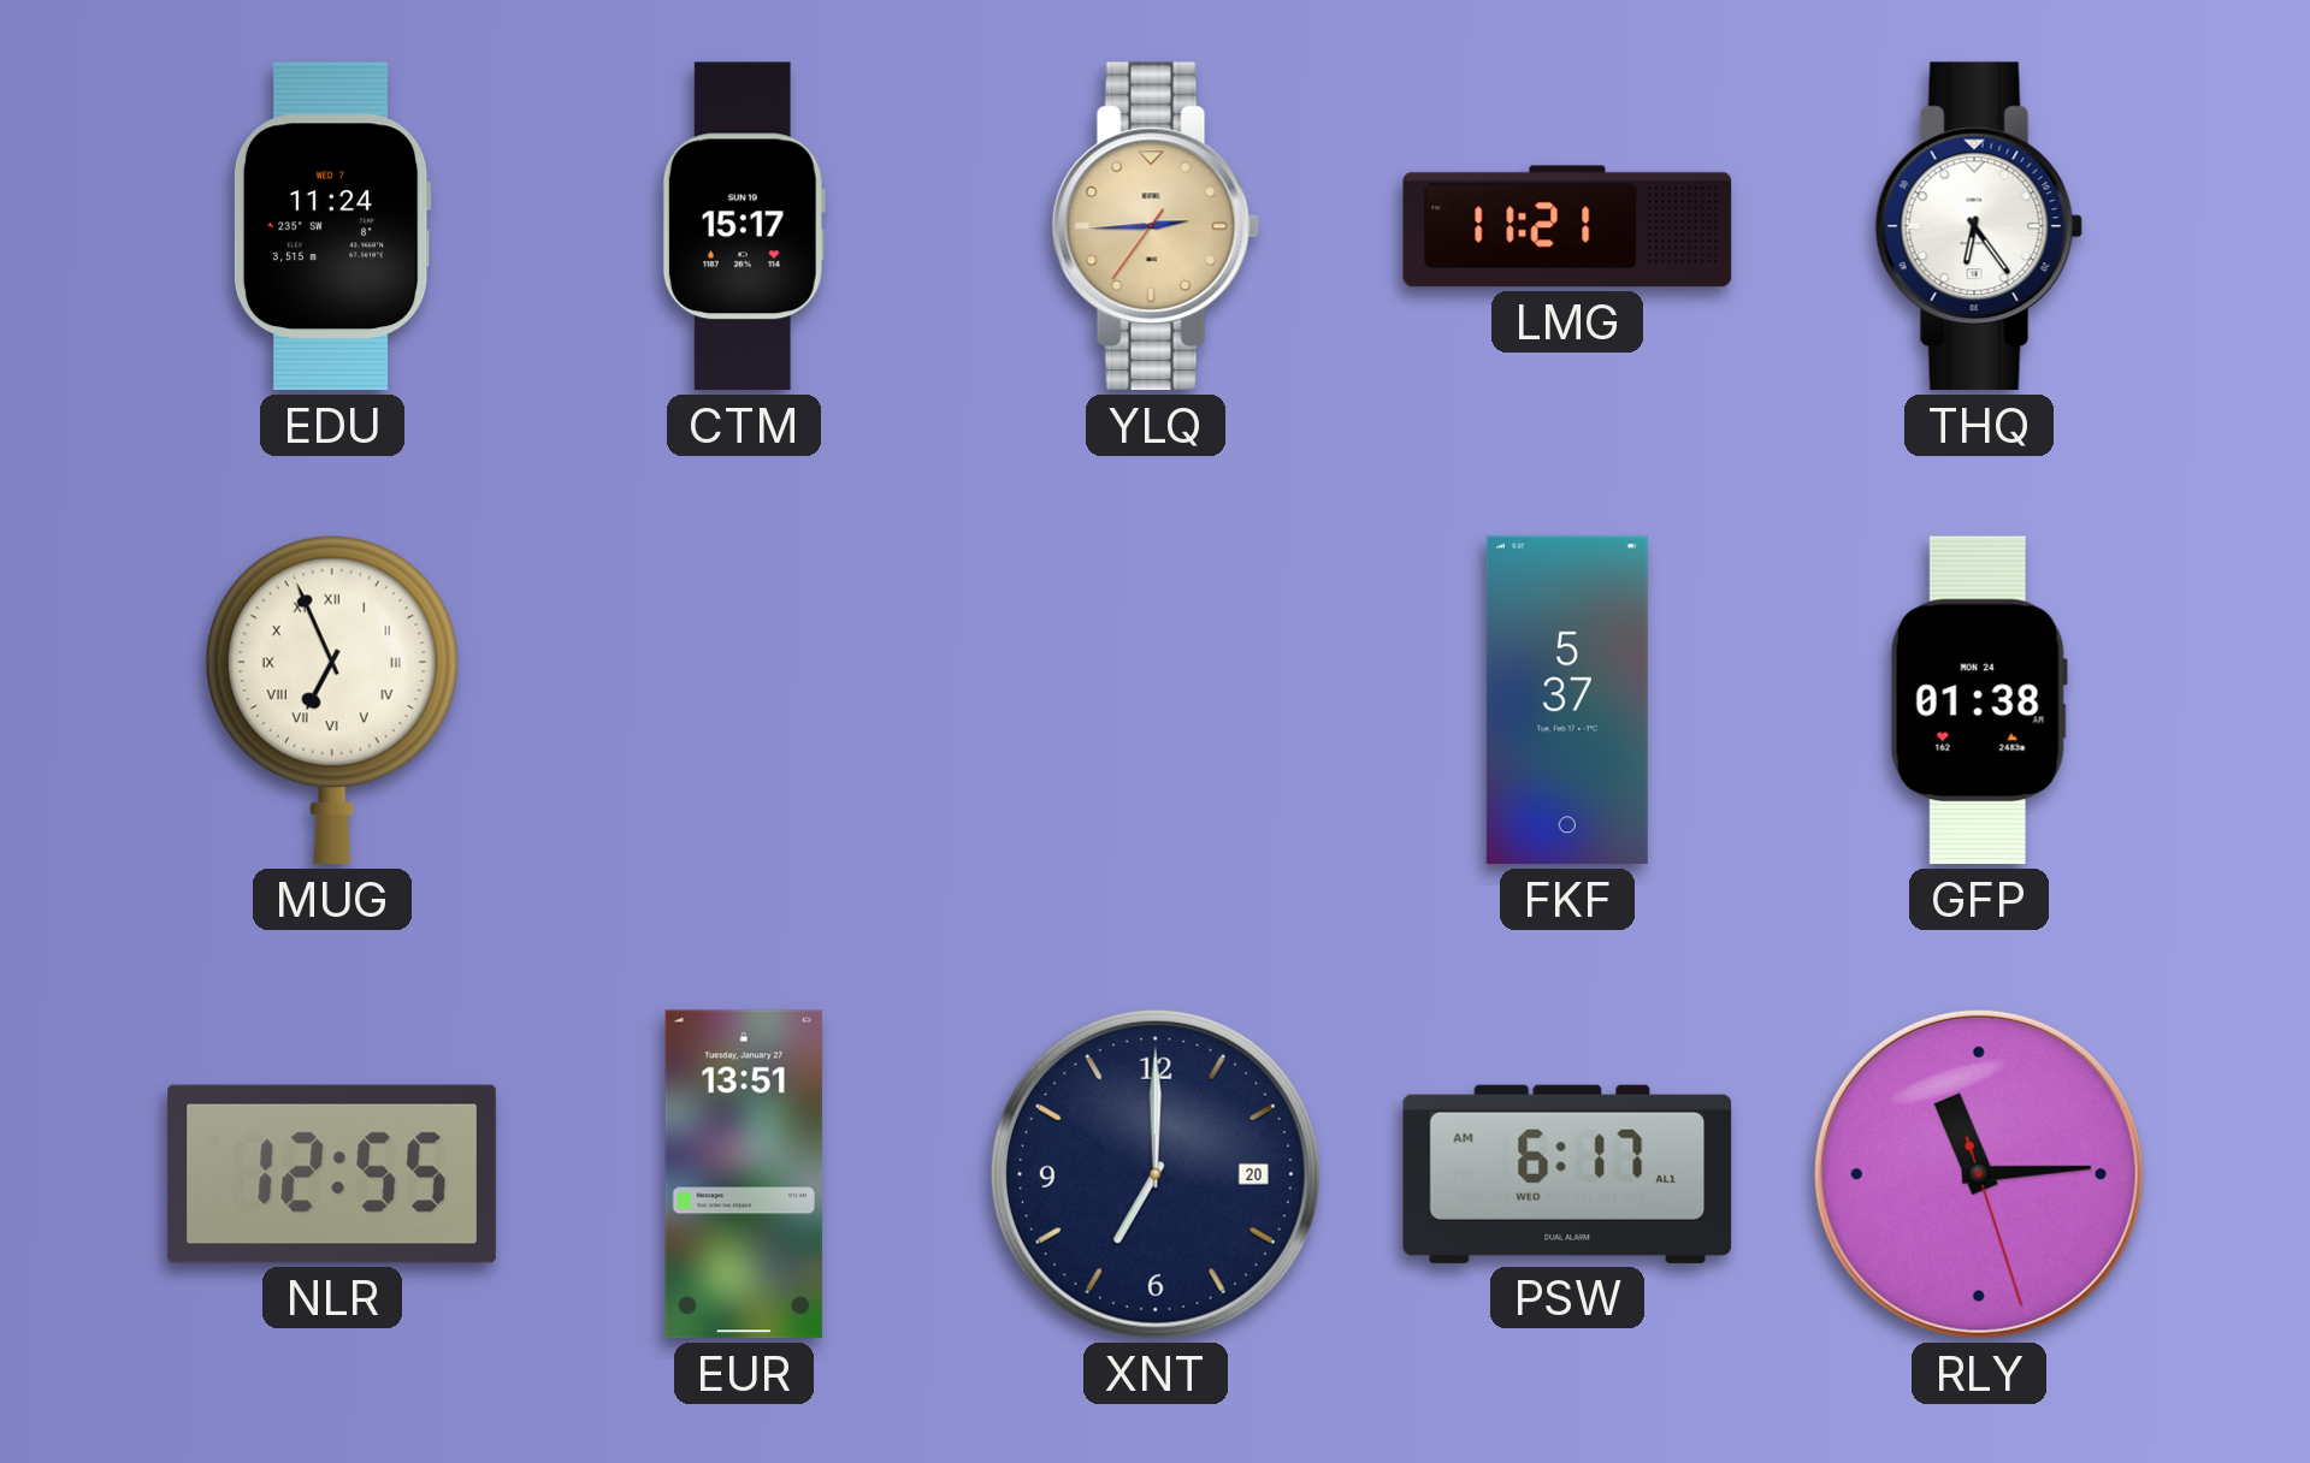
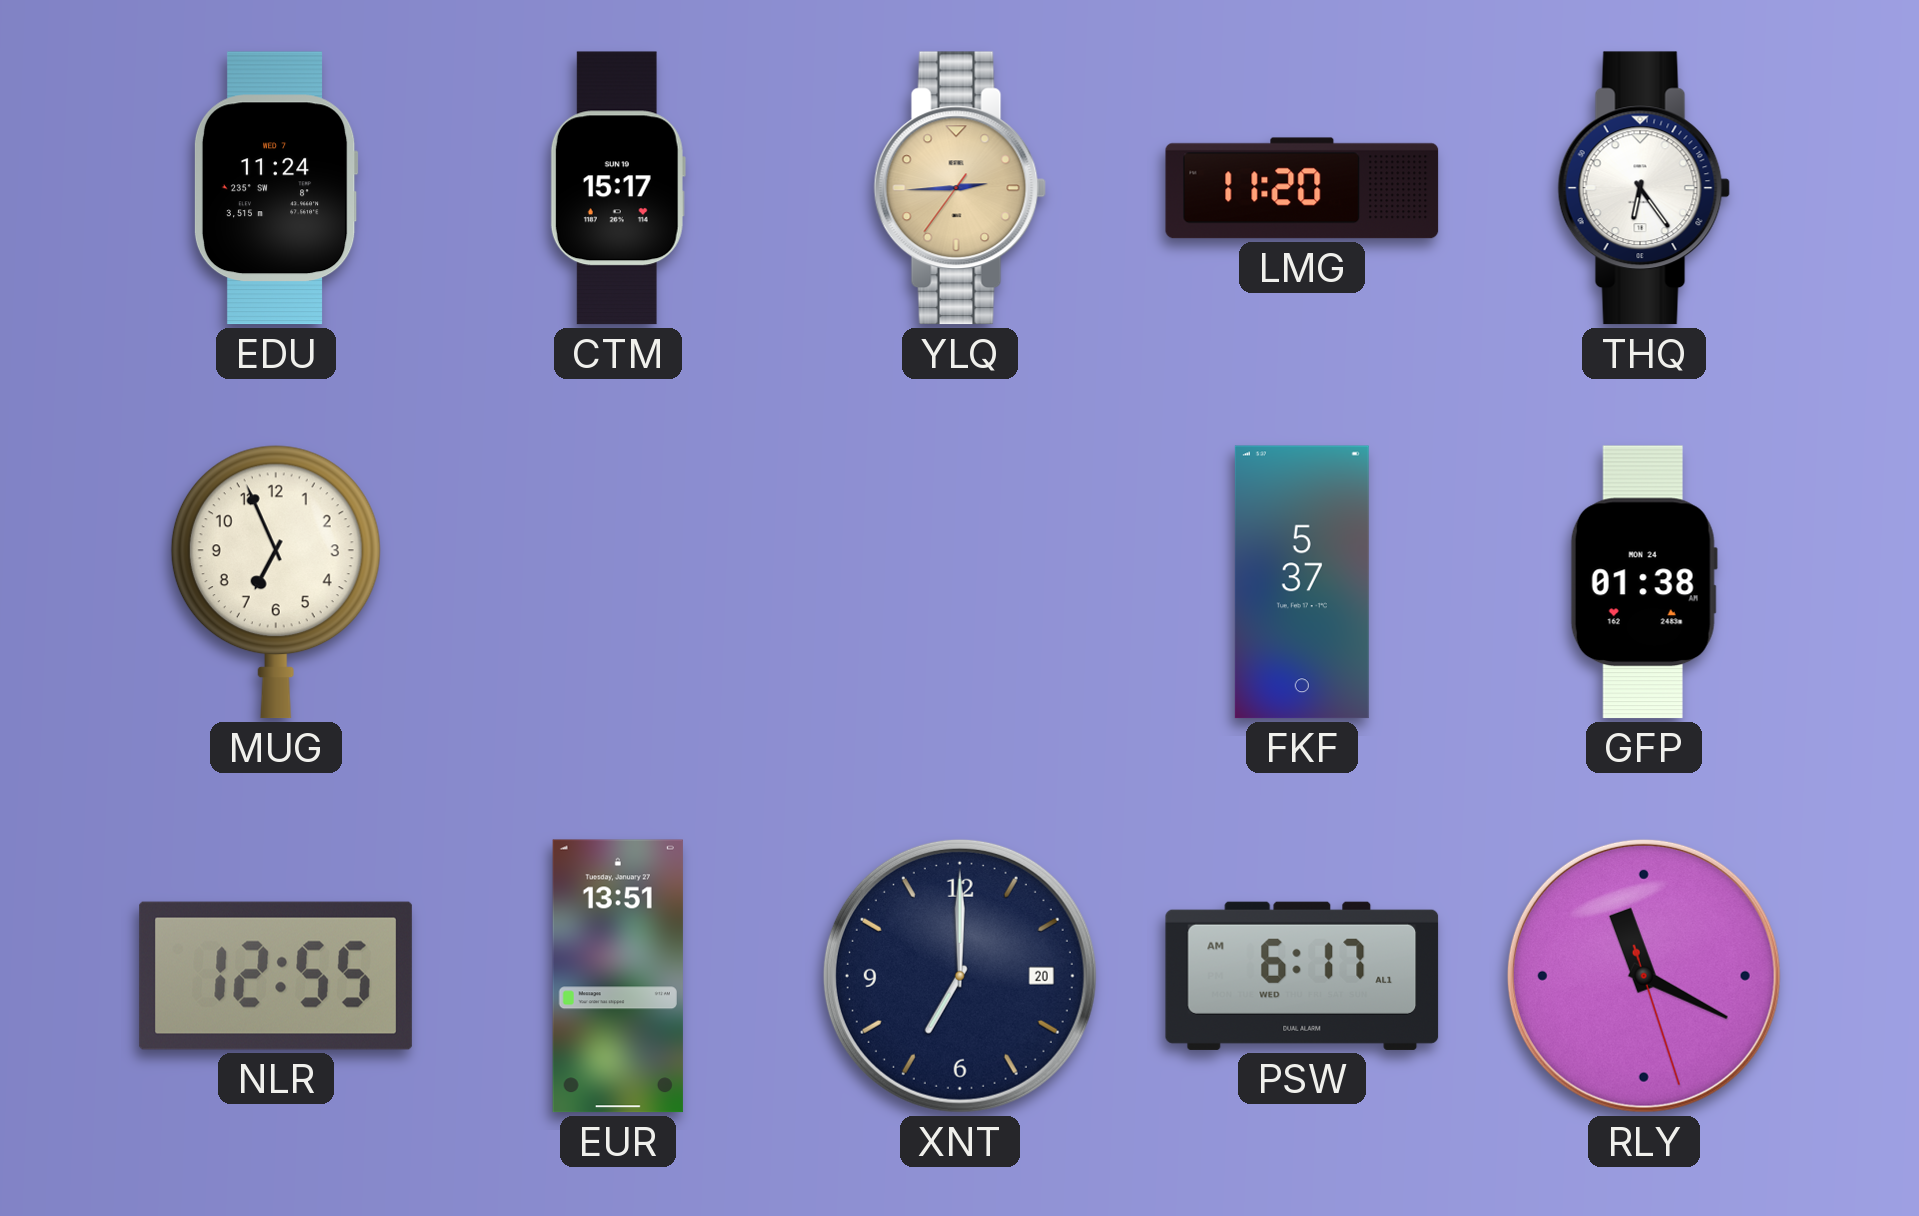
LMG: 11:21 -> 11:20
MUG numerals: Roman -> Arabic
RLY: 11:14 -> 11:19
